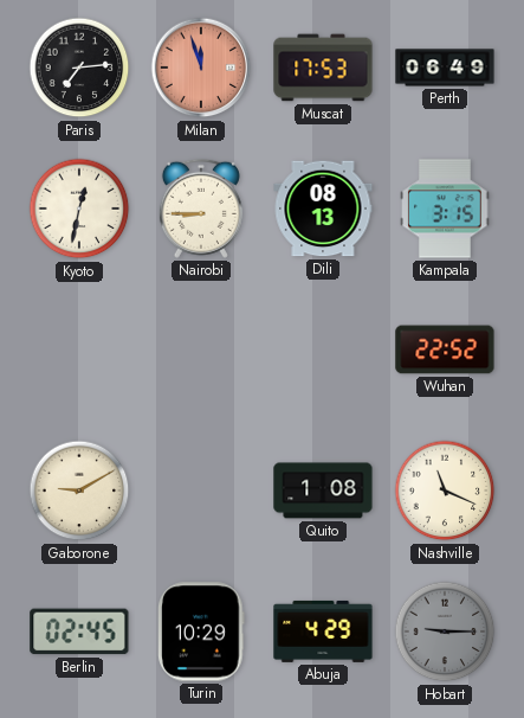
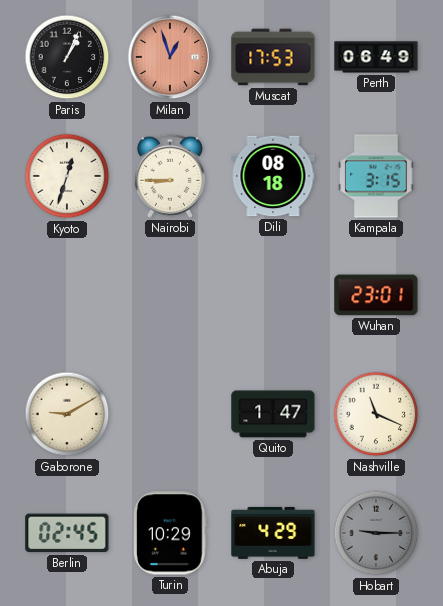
Paris: 7:14 -> 1:04
Milan: 11:57 -> 12:57
Kyoto: 12:32 -> 12:33
Dili: 08:13 -> 08:18
Wuhan: 22:52 -> 23:01
Quito: 1:08 -> 1:47
